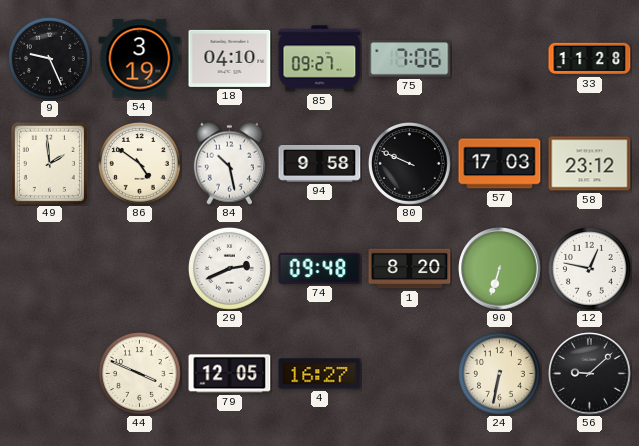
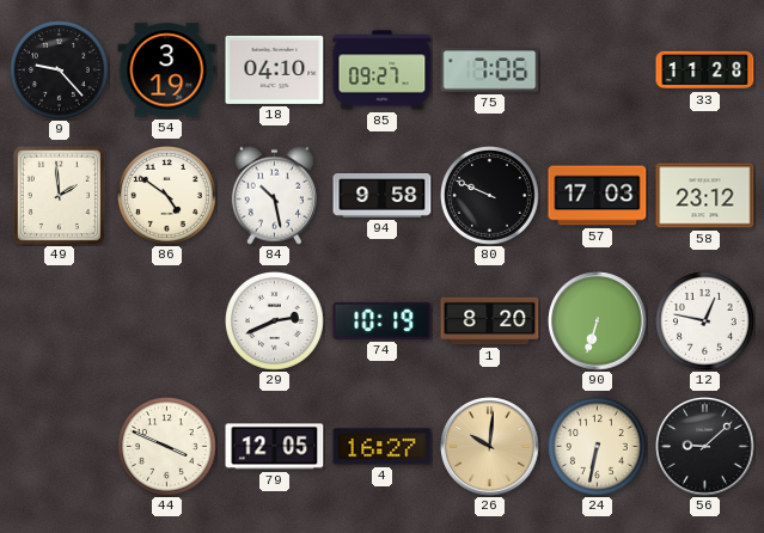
9: 9:26 -> 9:23
74: 09:48 -> 10:19
26: none -> 10:01
